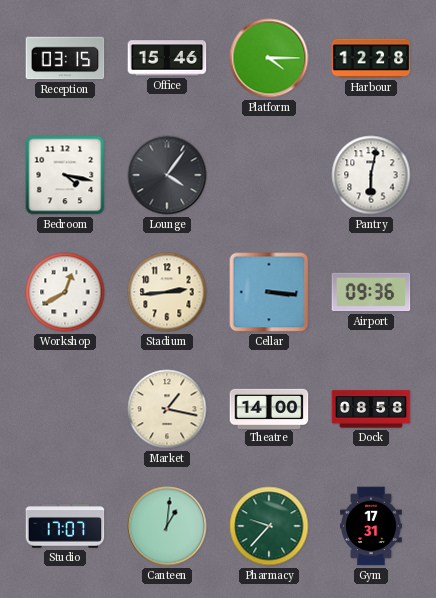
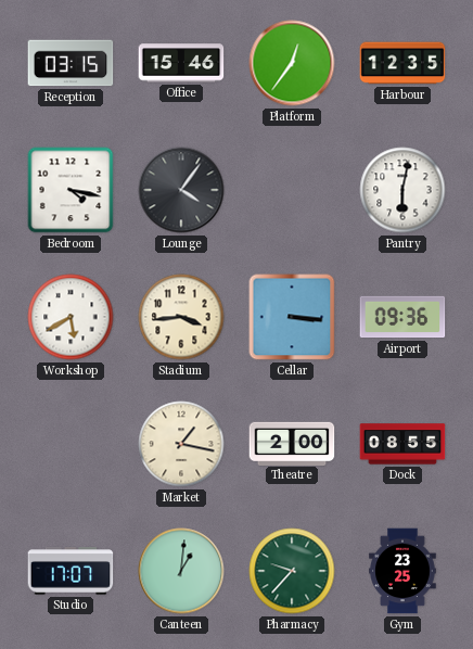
Platform: 4:15 -> 12:36
Harbour: 12:28 -> 12:35
Workshop: 12:40 -> 5:40
Stadium: 2:44 -> 3:44
Theatre: 14:00 -> 2:00
Dock: 08:58 -> 08:55
Gym: 17:31 -> 23:25
